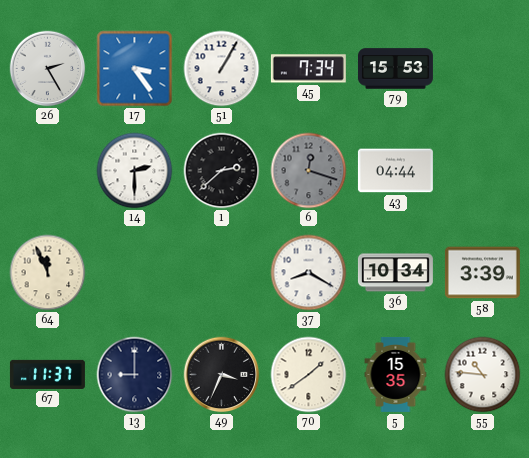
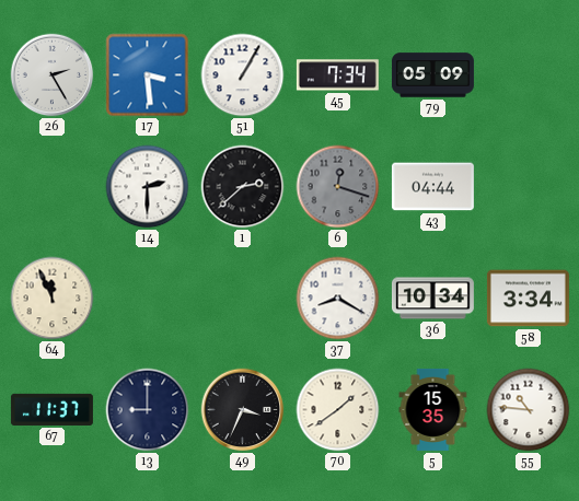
17: 3:24 -> 3:29
79: 15:53 -> 05:09
58: 3:39 -> 3:34
